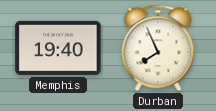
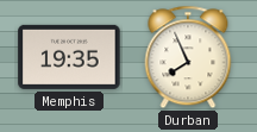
Memphis: 19:40 -> 19:35
